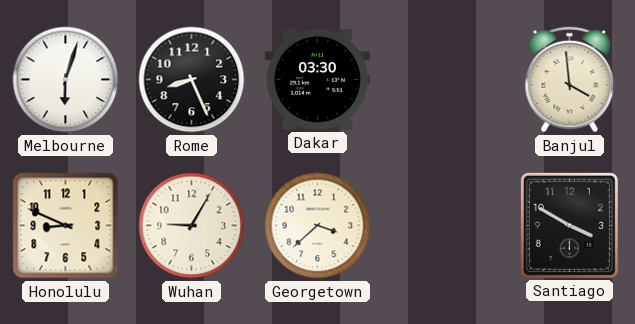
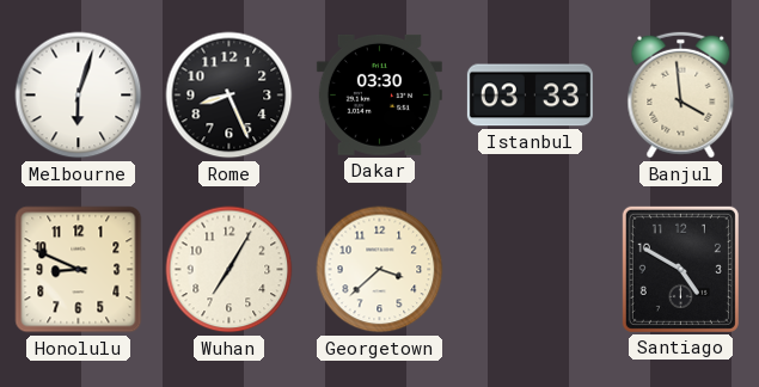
Istanbul: none -> 03:33
Wuhan: 9:05 -> 7:05
Santiago: 3:50 -> 4:50
